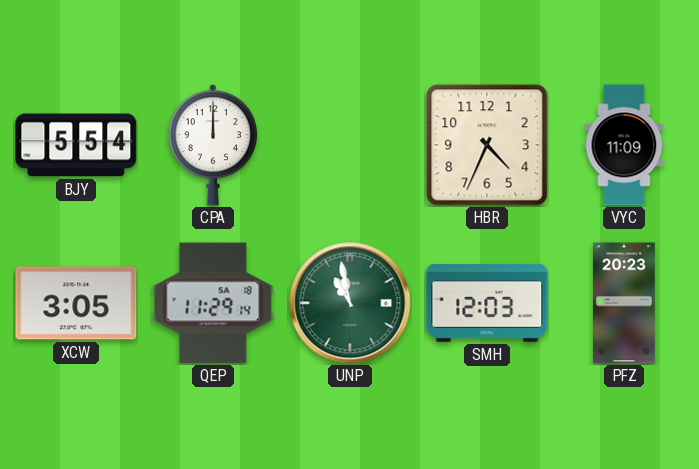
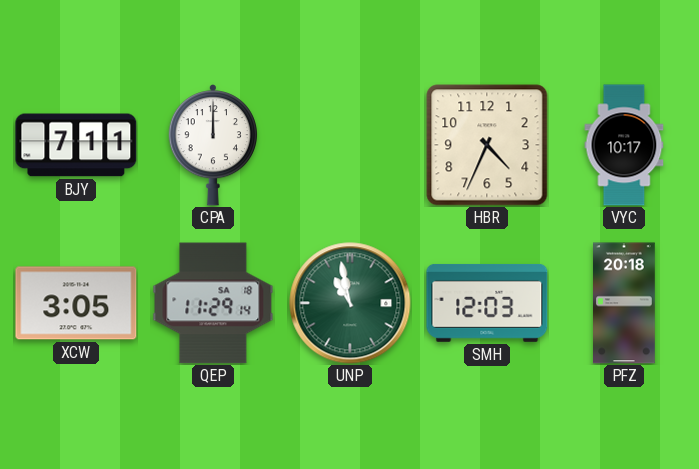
BJY: 5:54 -> 7:11
VYC: 11:09 -> 10:17
PFZ: 20:23 -> 20:18
